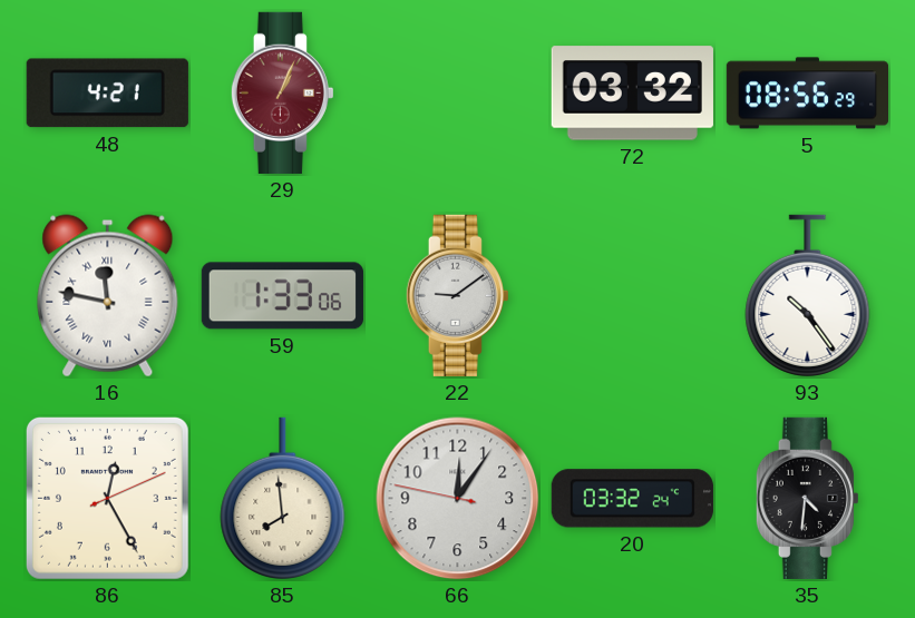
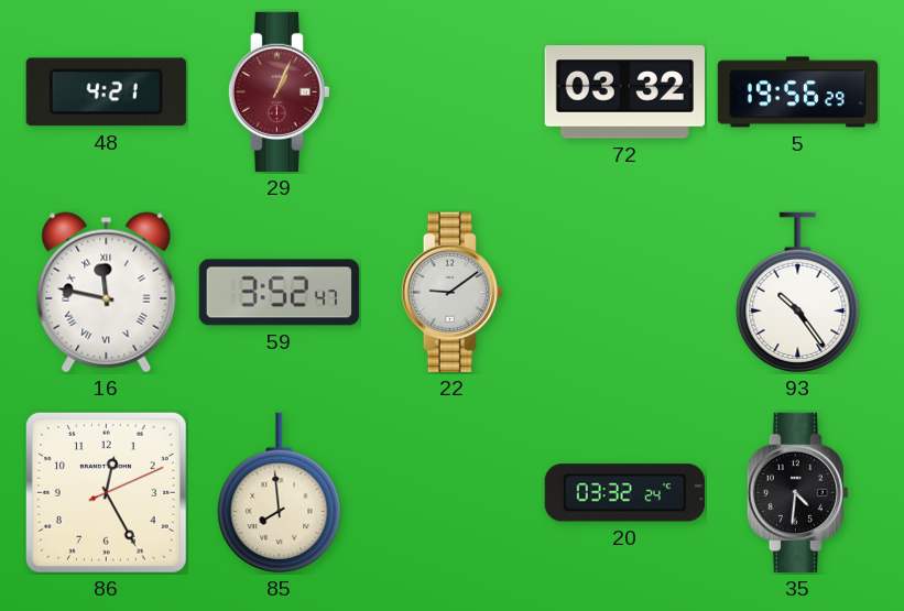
5: 08:56 -> 19:56
59: 1:33 -> 3:52
66: 12:05 -> none
